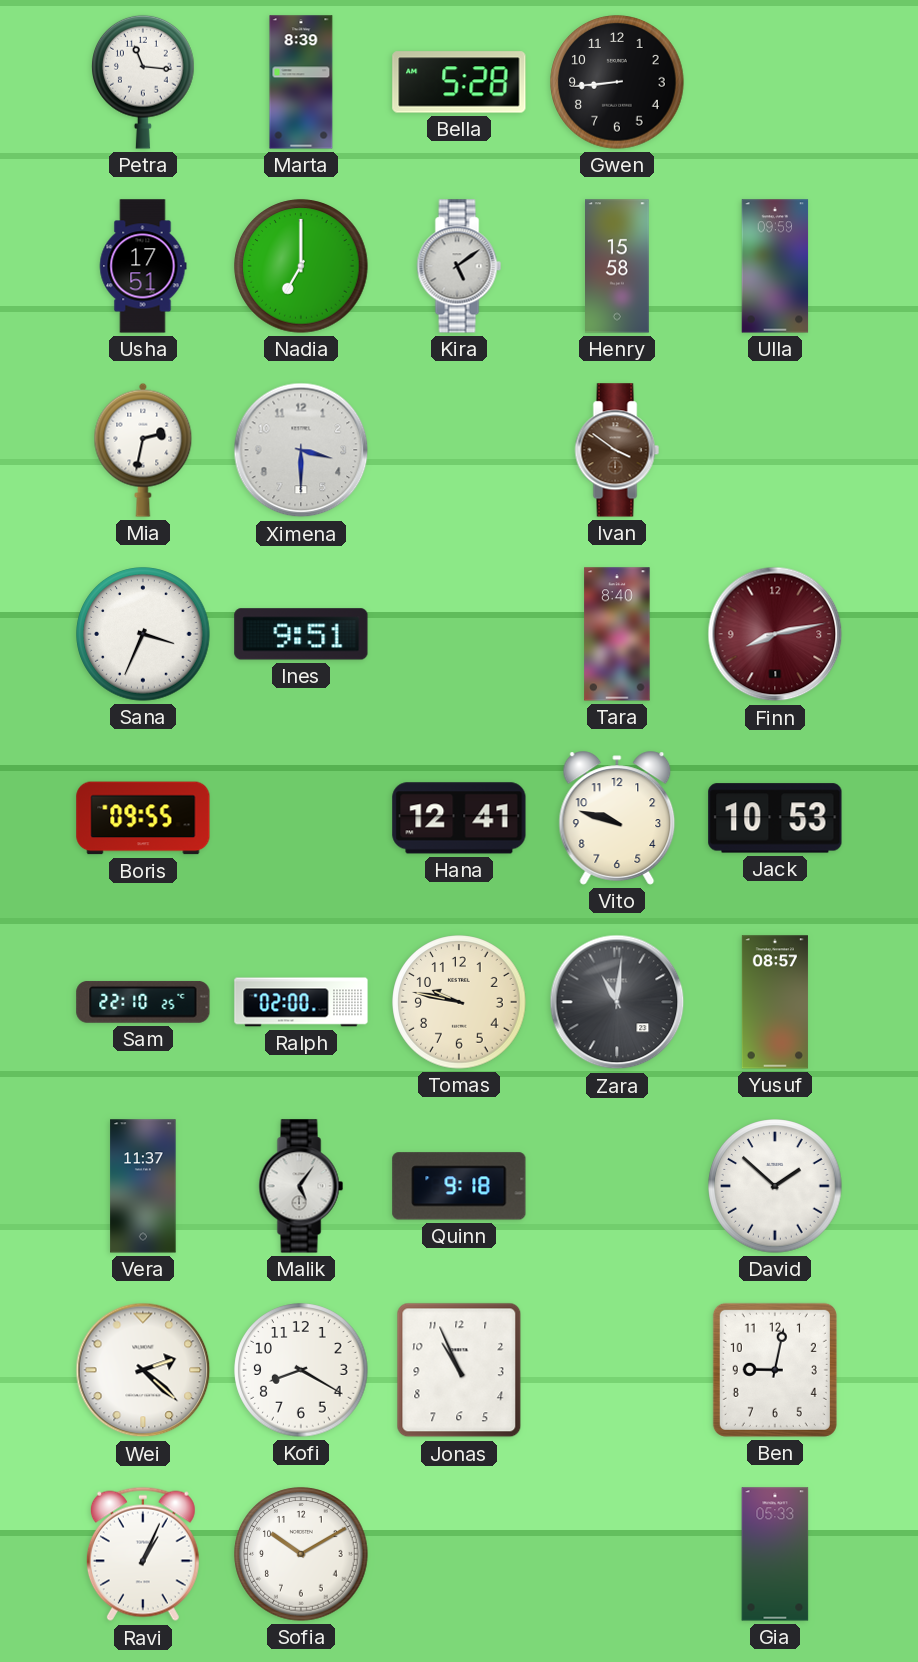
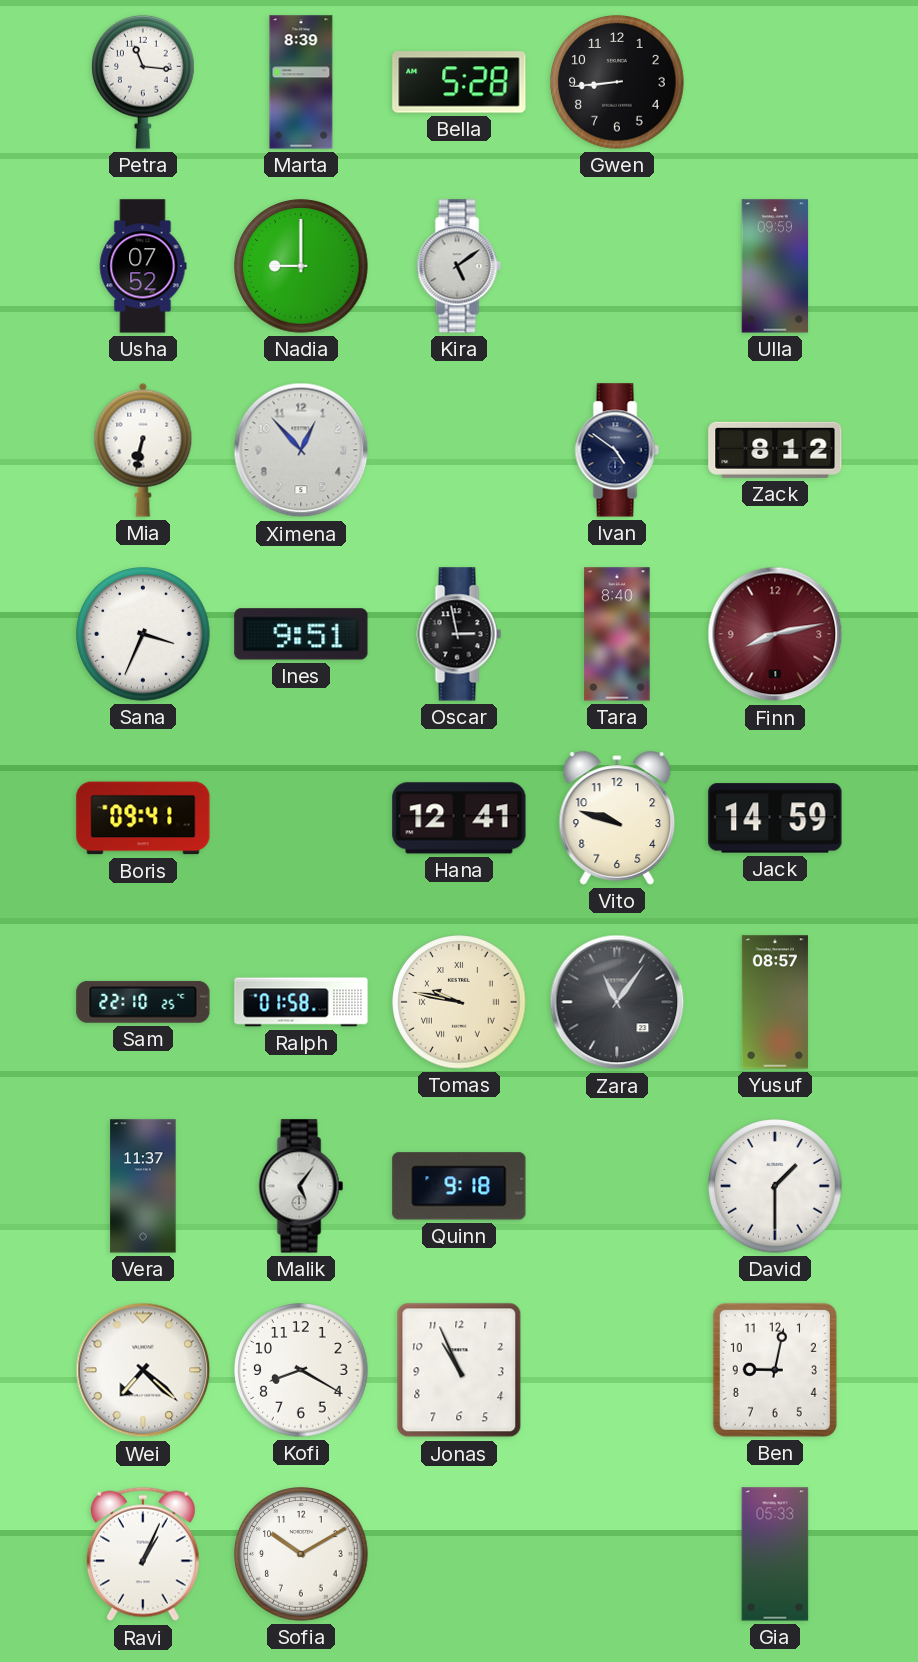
Usha: 17:51 -> 07:52
Nadia: 7:00 -> 9:00
Henry: 15:58 -> none
Mia: 2:32 -> 6:32
Ximena: 3:30 -> 12:53
Ivan: 3:51 -> 4:51
Ivan dial: brown -> navy
Zack: none -> 8:12
Oscar: none -> 2:58
Boris: 09:55 -> 09:41
Jack: 10:53 -> 14:59
Ralph: 02:00 -> 01:58
Tomas numerals: Arabic -> Roman
Zara: 11:01 -> 11:06
David: 1:52 -> 1:30
Wei: 2:22 -> 7:22
